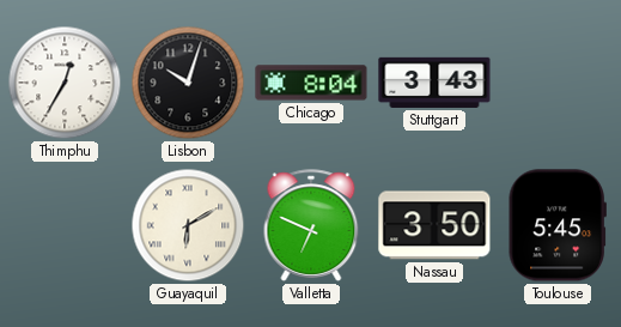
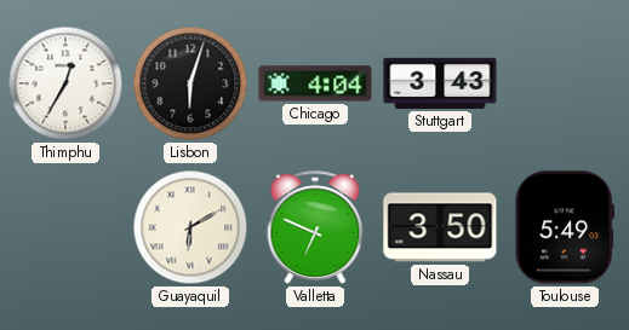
Lisbon: 10:03 -> 6:03
Chicago: 8:04 -> 4:04
Toulouse: 5:45 -> 5:49
